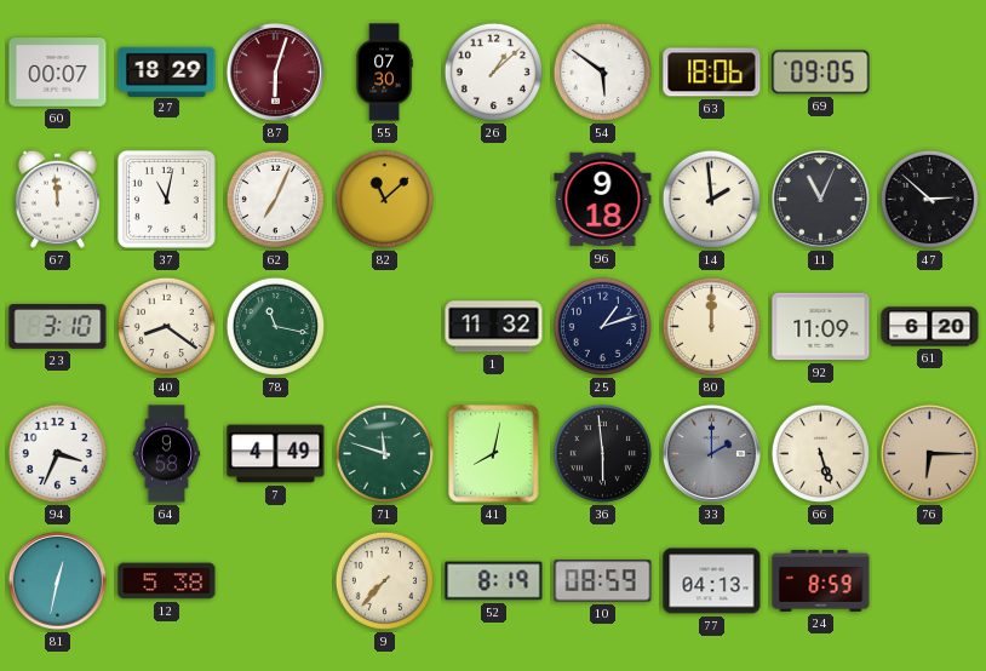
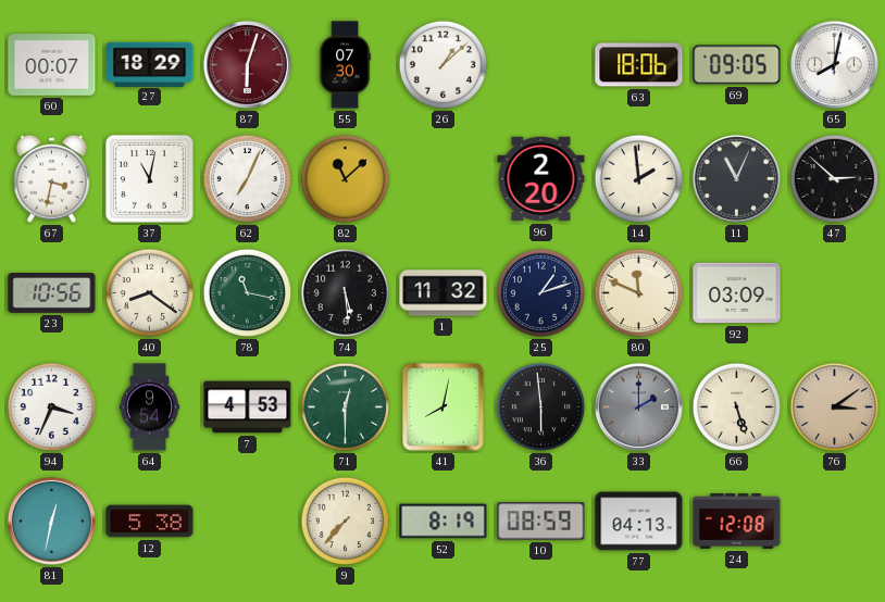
54: 5:51 -> none
65: none -> 8:02
67: 11:59 -> 3:32
96: 9:18 -> 2:20
23: 3:10 -> 10:56
74: none -> 5:29
80: 12:00 -> 11:49
92: 11:09 -> 03:09
61: 6:20 -> none
64: 9:58 -> 9:54
7: 4:49 -> 4:53
71: 11:48 -> 12:30
76: 6:15 -> 3:09
24: 8:59 -> 12:08
